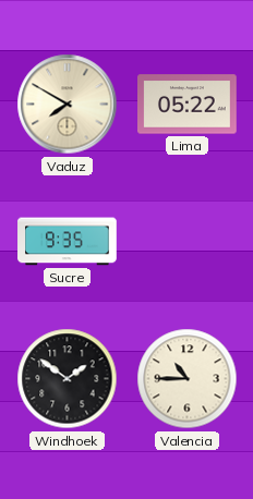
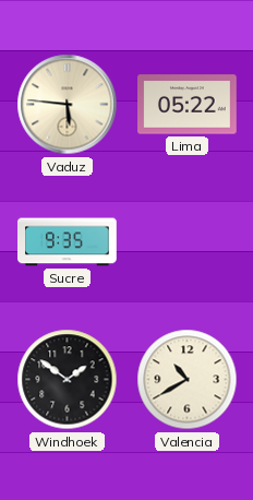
Vaduz: 7:50 -> 5:46
Valencia: 10:45 -> 10:40
